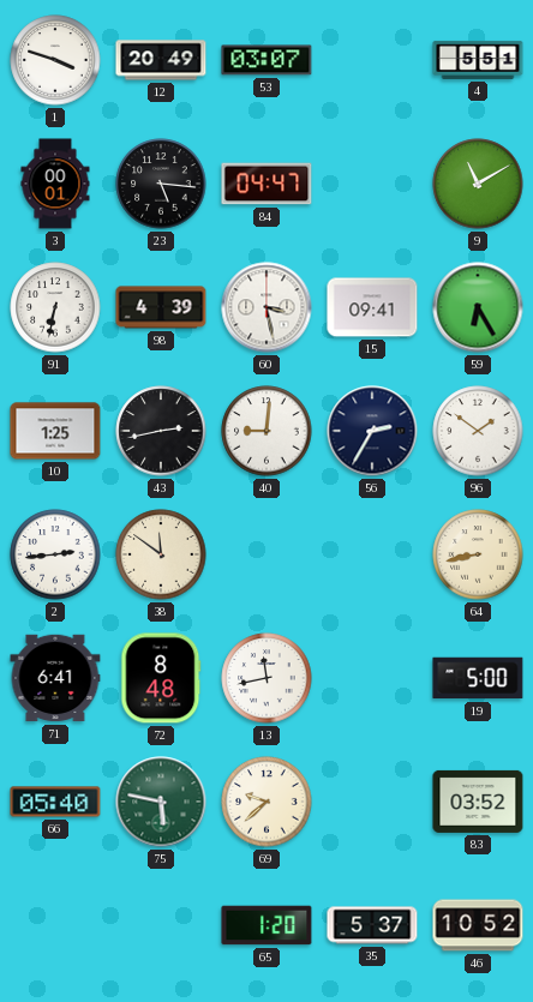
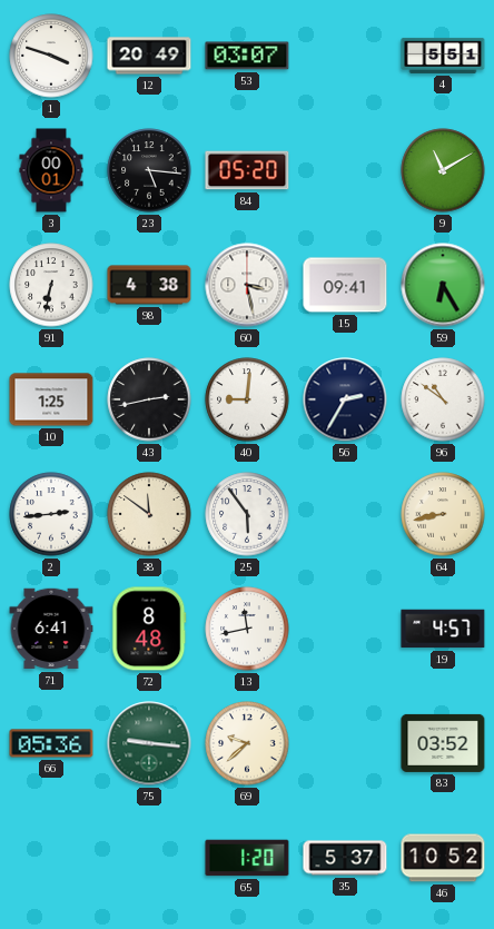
84: 04:47 -> 05:20
98: 4:39 -> 4:38
96: 1:51 -> 10:51
25: none -> 5:54
19: 5:00 -> 4:57
66: 05:40 -> 05:36
75: 5:47 -> 9:16
